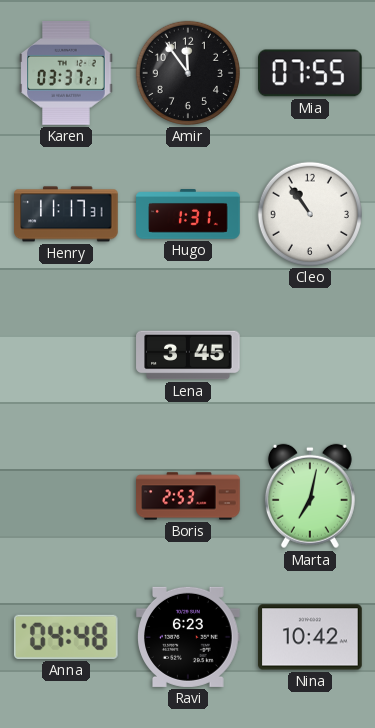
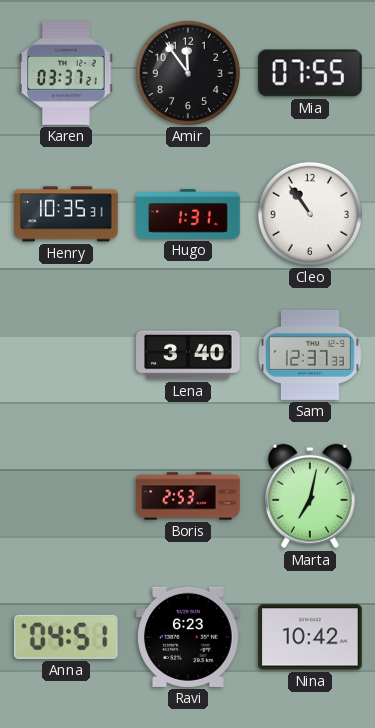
Henry: 11:17 -> 10:35
Lena: 3:45 -> 3:40
Sam: none -> 12:37
Anna: 04:48 -> 04:51
